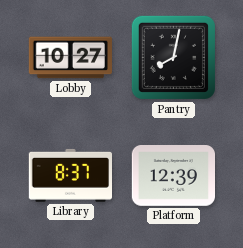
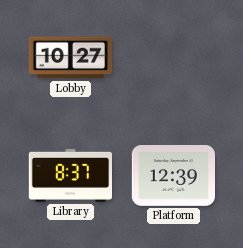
Pantry: 8:02 -> none
